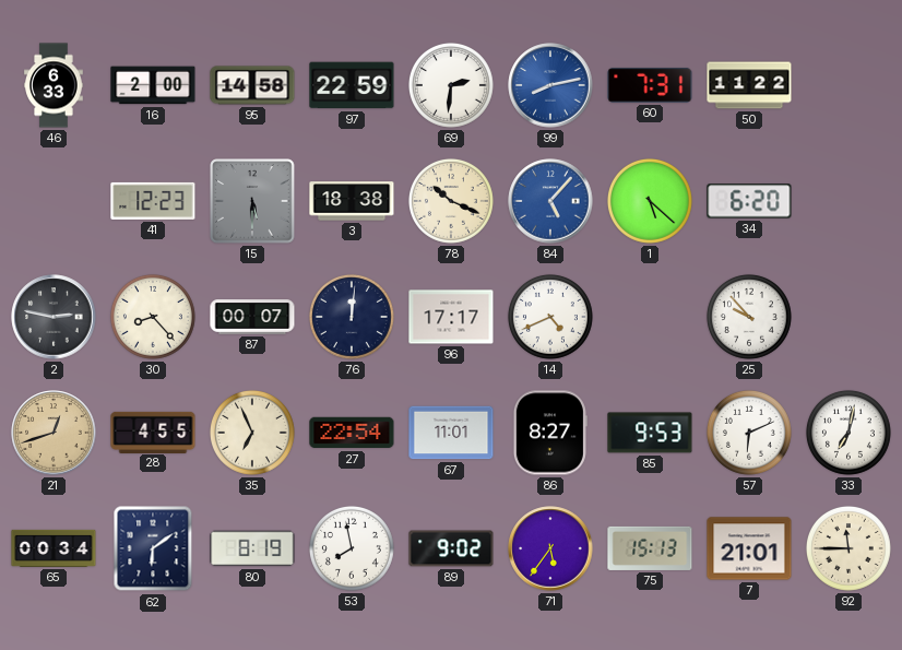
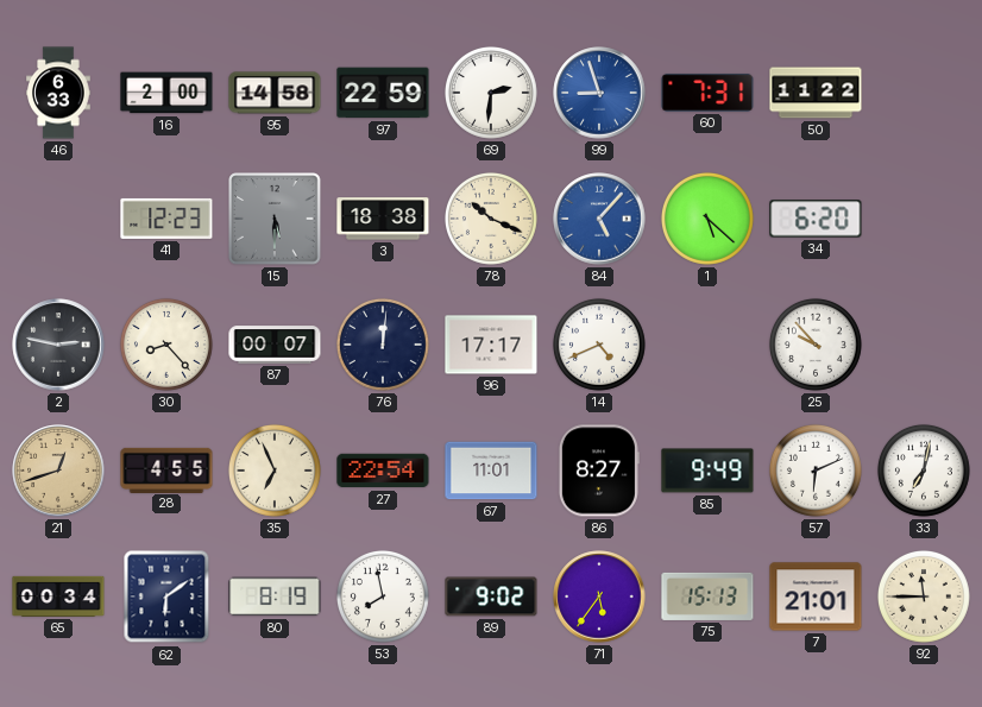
99: 8:13 -> 8:57
85: 9:53 -> 9:49
